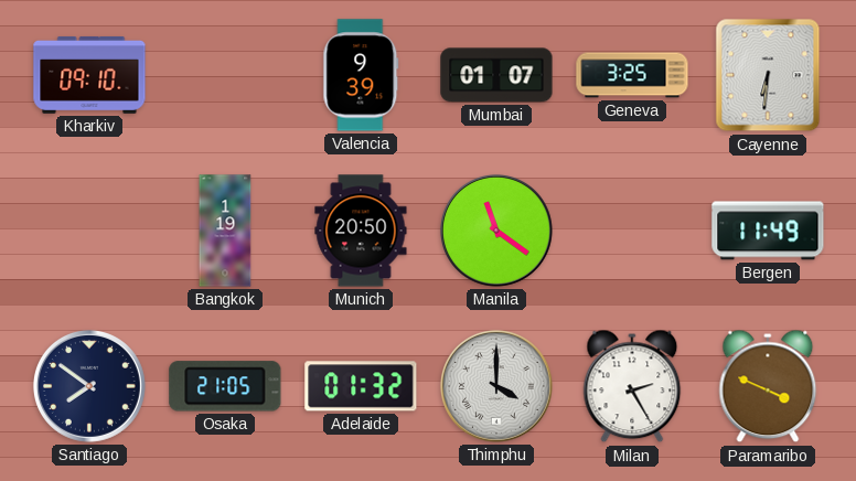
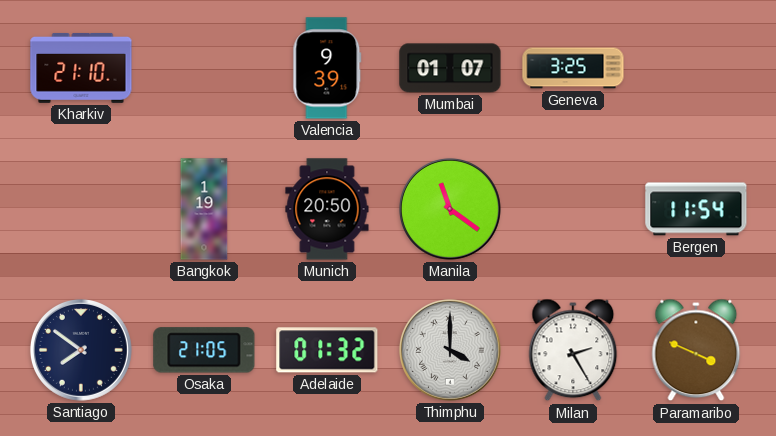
Kharkiv: 09:10 -> 21:10
Cayenne: 6:31 -> none
Bergen: 11:49 -> 11:54
